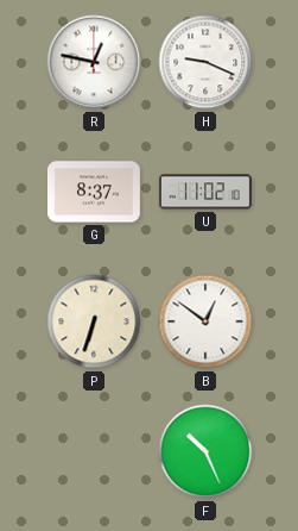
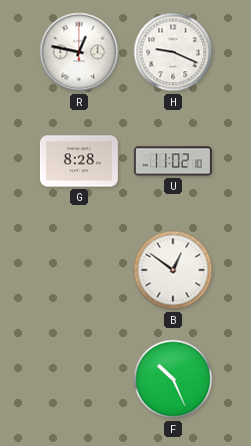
G: 8:37 -> 8:28
P: 6:33 -> none
